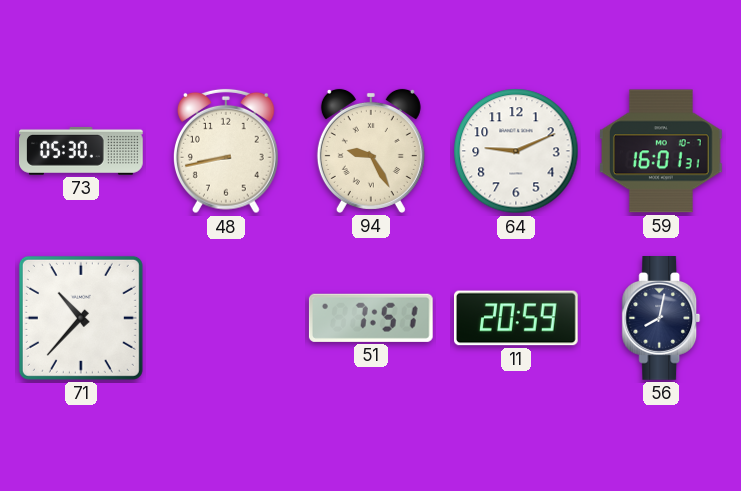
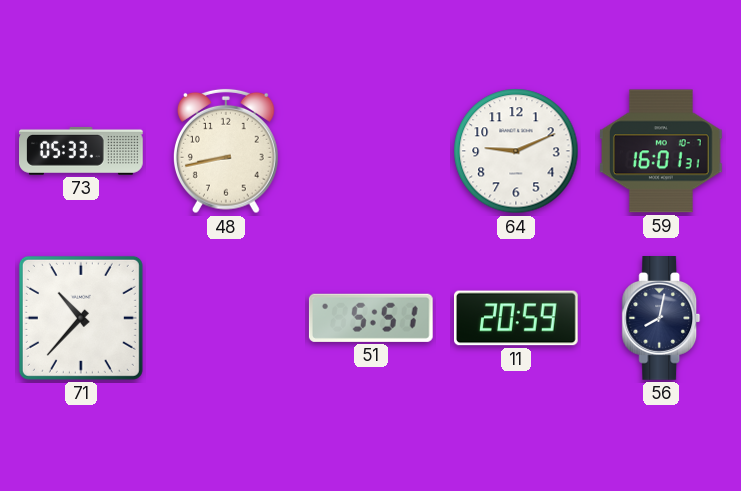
73: 05:30 -> 05:33
94: 9:25 -> none
51: 7:51 -> 5:51
